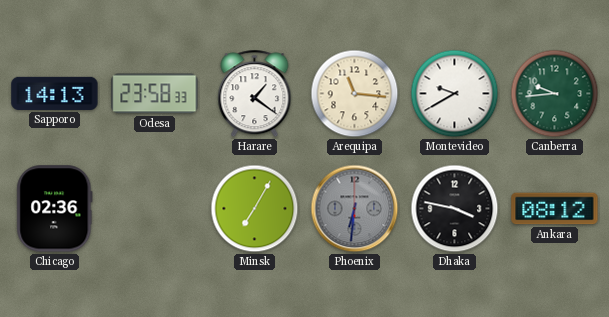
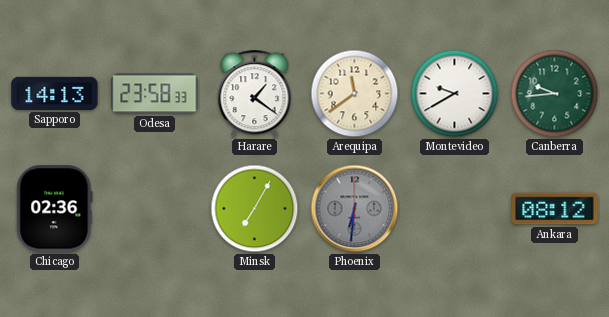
Arequipa: 11:16 -> 11:39
Dhaka: 3:47 -> none
